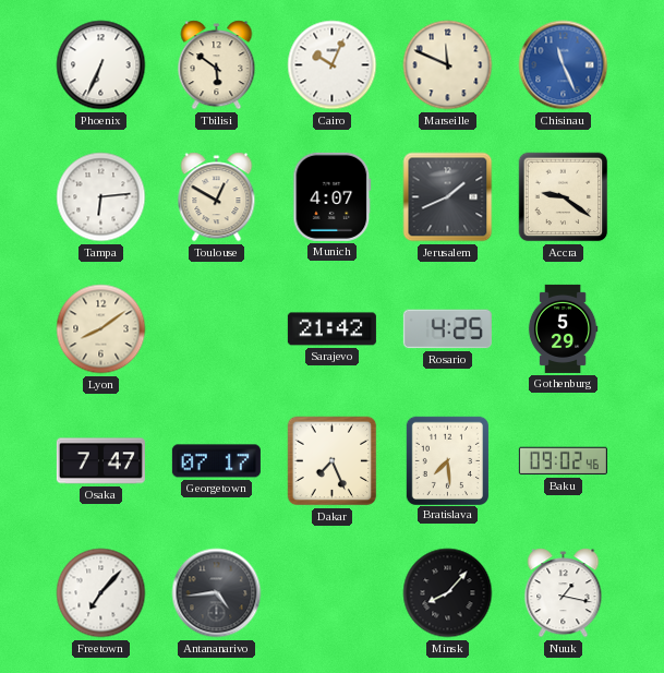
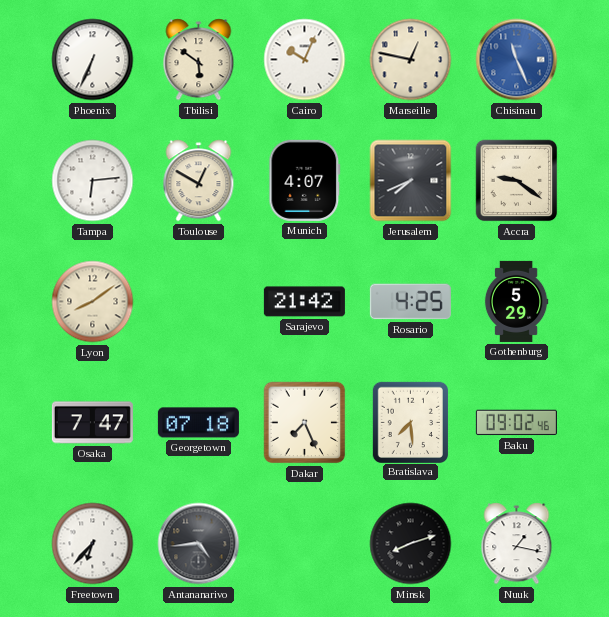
Marseille: 11:49 -> 12:47
Jerusalem: 1:41 -> 7:41
Georgetown: 07:17 -> 07:18
Freetown: 7:07 -> 6:37
Minsk: 8:07 -> 8:12
